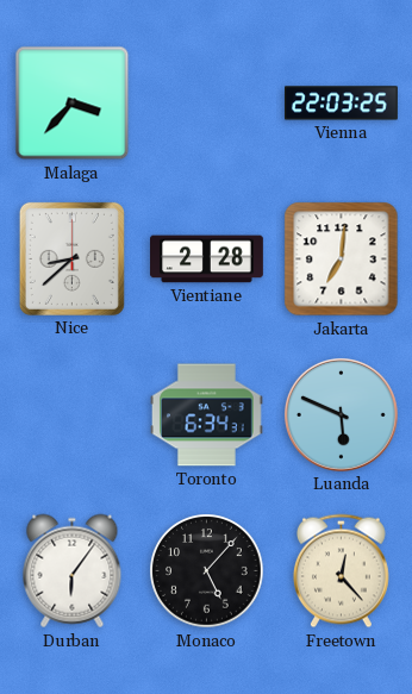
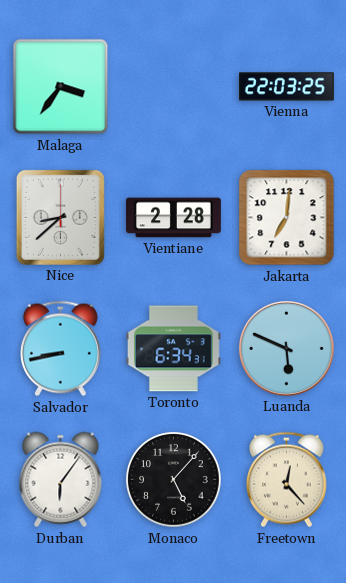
Malaga: 3:37 -> 3:36
Salvador: none -> 8:43
